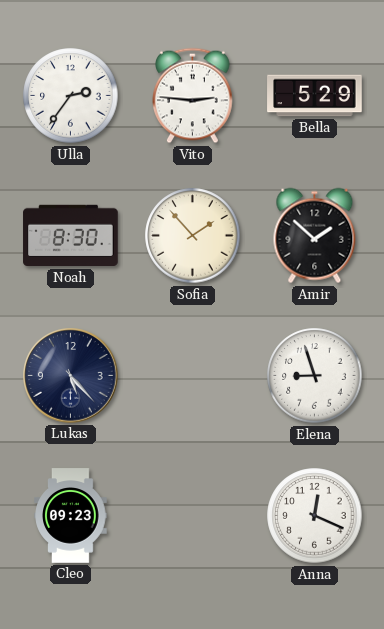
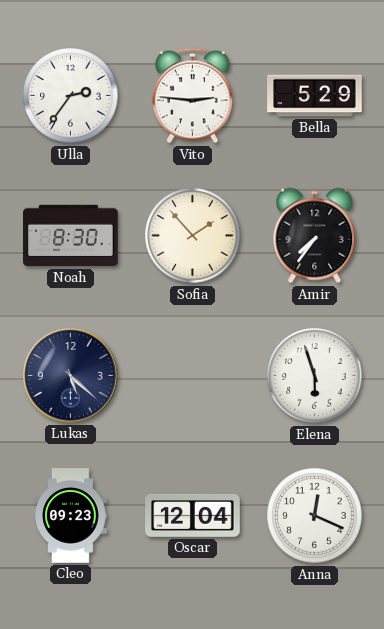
Amir: 1:52 -> 7:36
Lukas: 5:23 -> 5:22
Elena: 8:57 -> 5:57
Oscar: none -> 12:04
